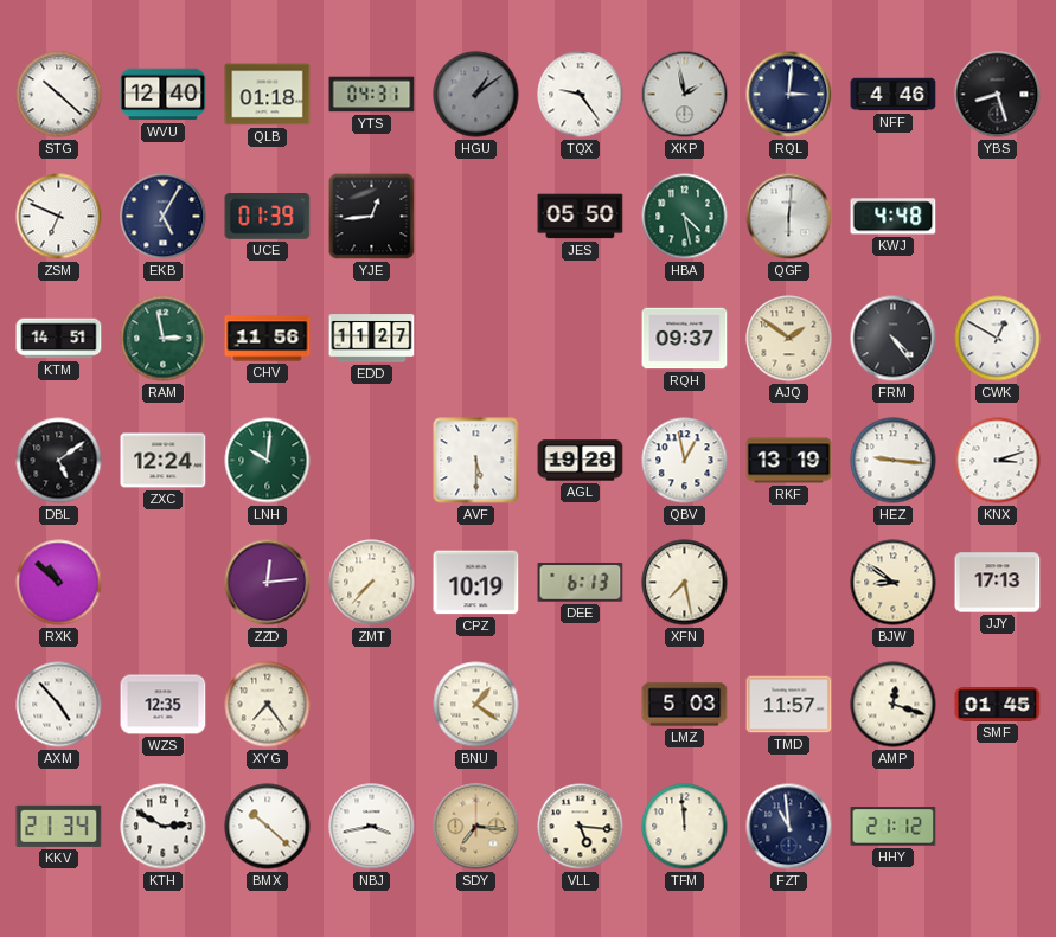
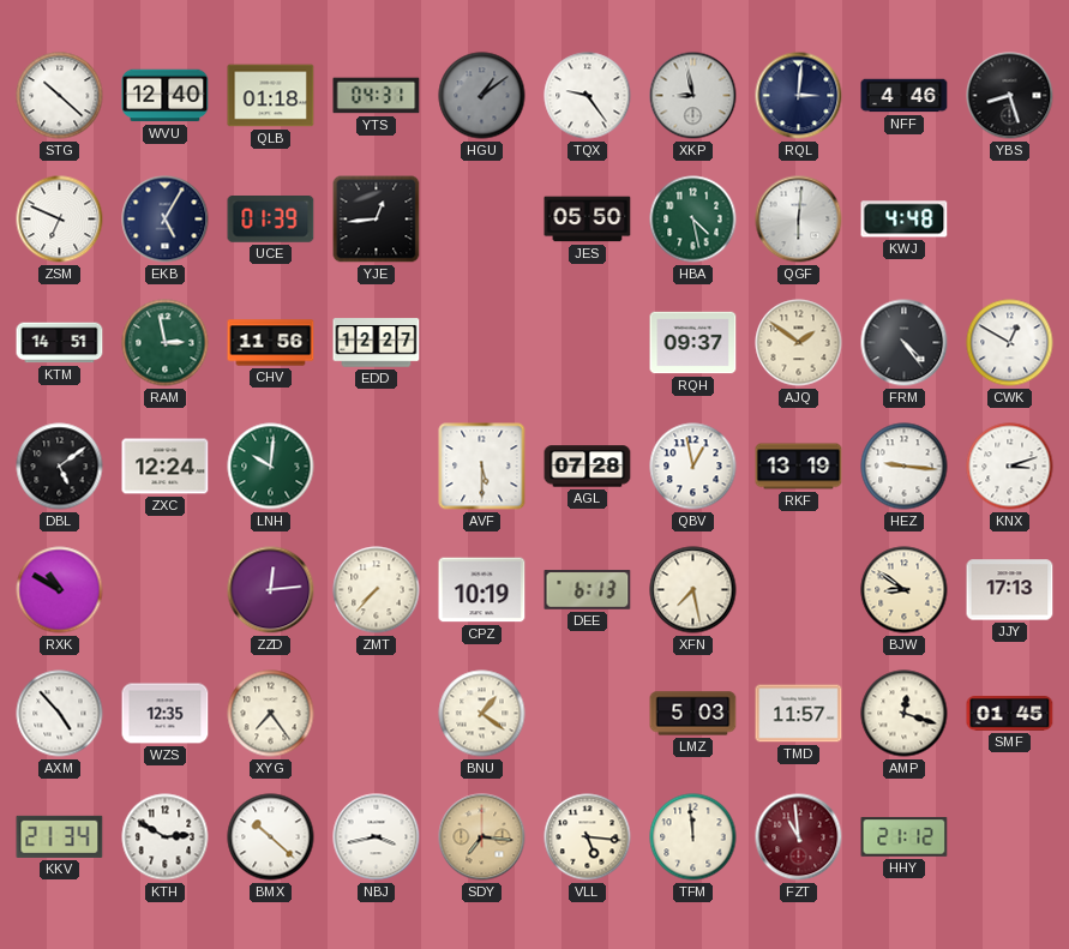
XKP: 1:58 -> 8:58
EDD: 11:27 -> 12:27
AGL: 19:28 -> 07:28
RXK: 10:52 -> 10:50
FZT dial: navy -> burgundy
